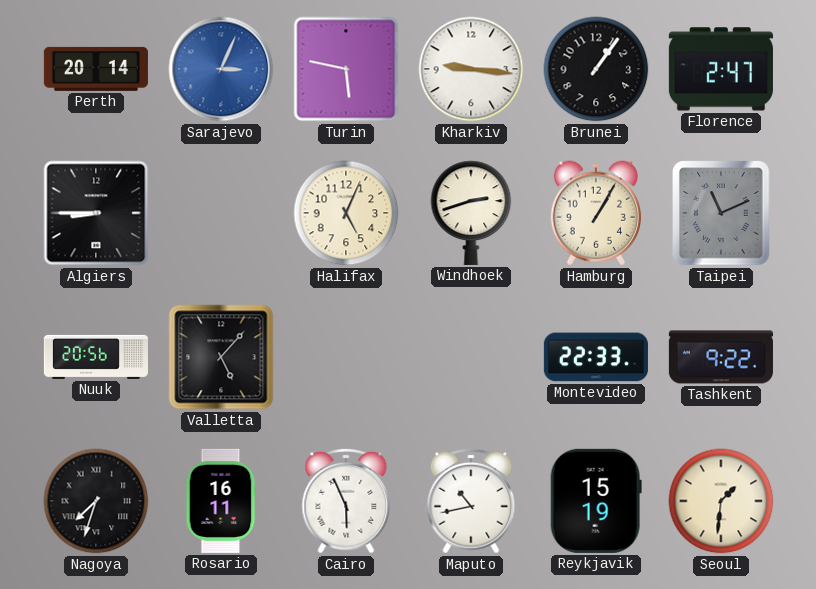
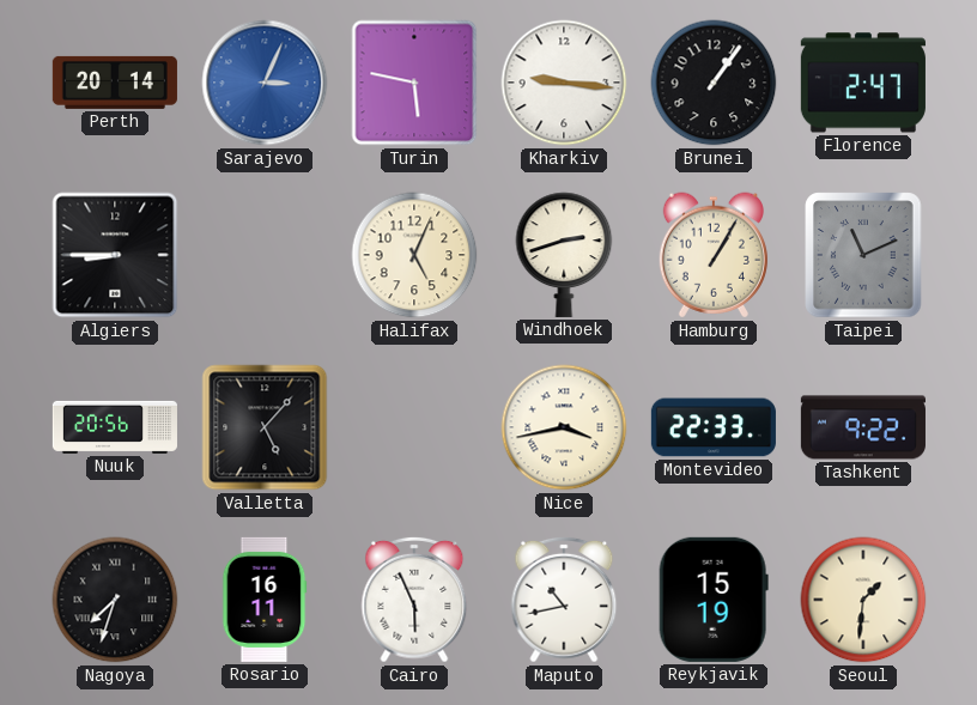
Nice: none -> 3:43
